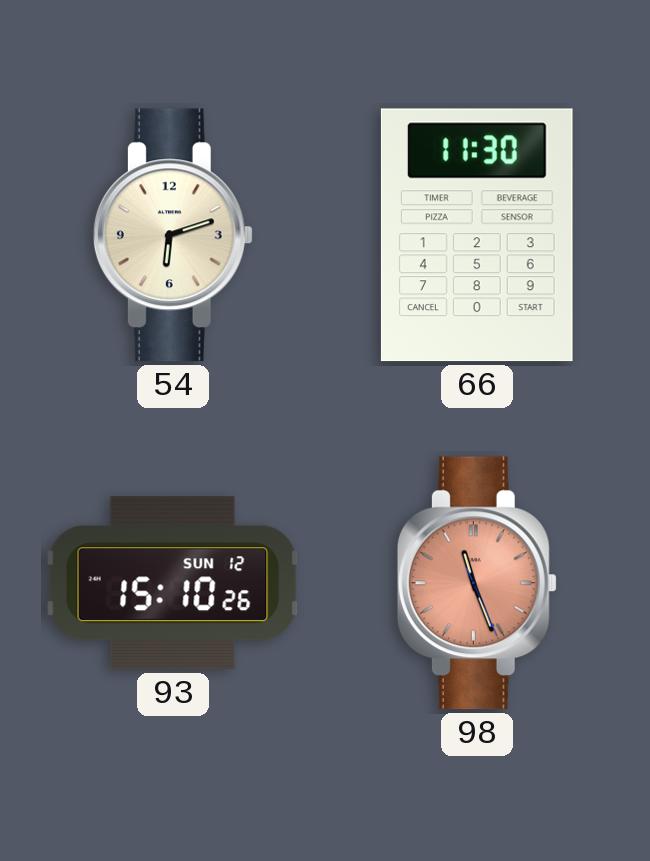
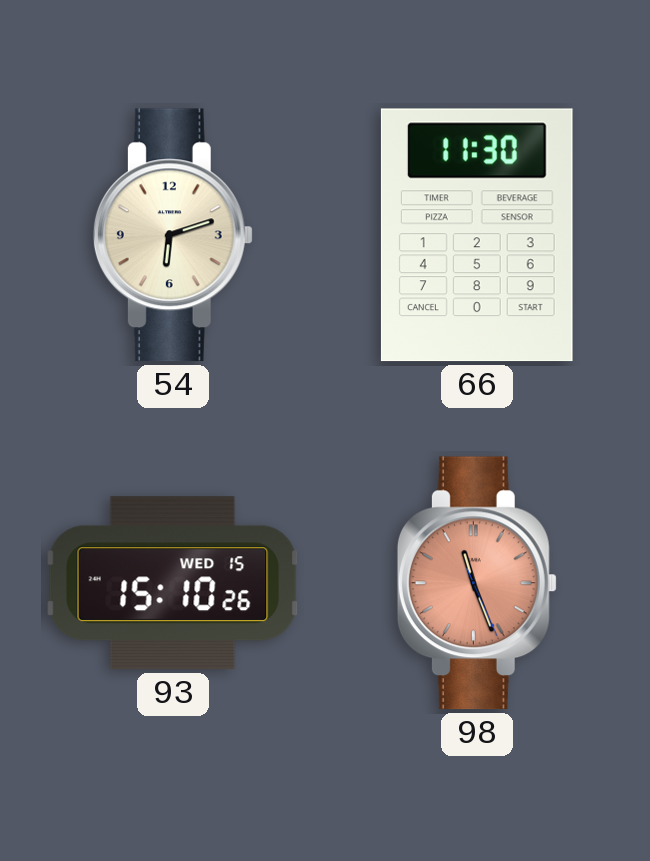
93 date: SUN 12 -> WED 15
